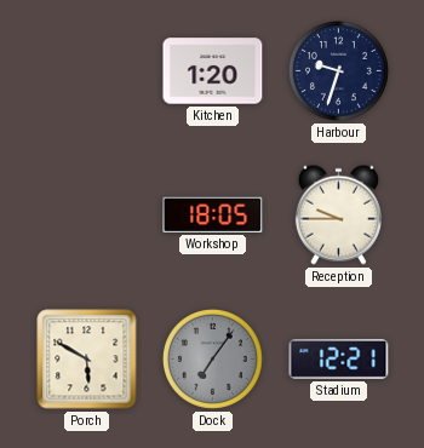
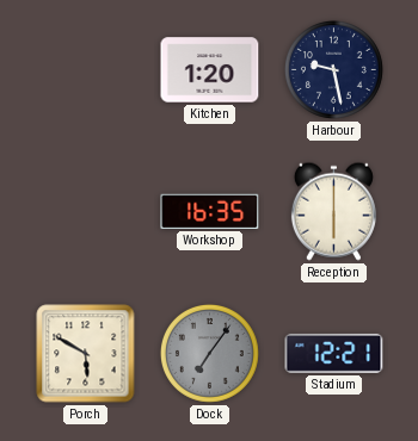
Harbour: 9:33 -> 9:28
Workshop: 18:05 -> 16:35
Reception: 9:45 -> 6:00
